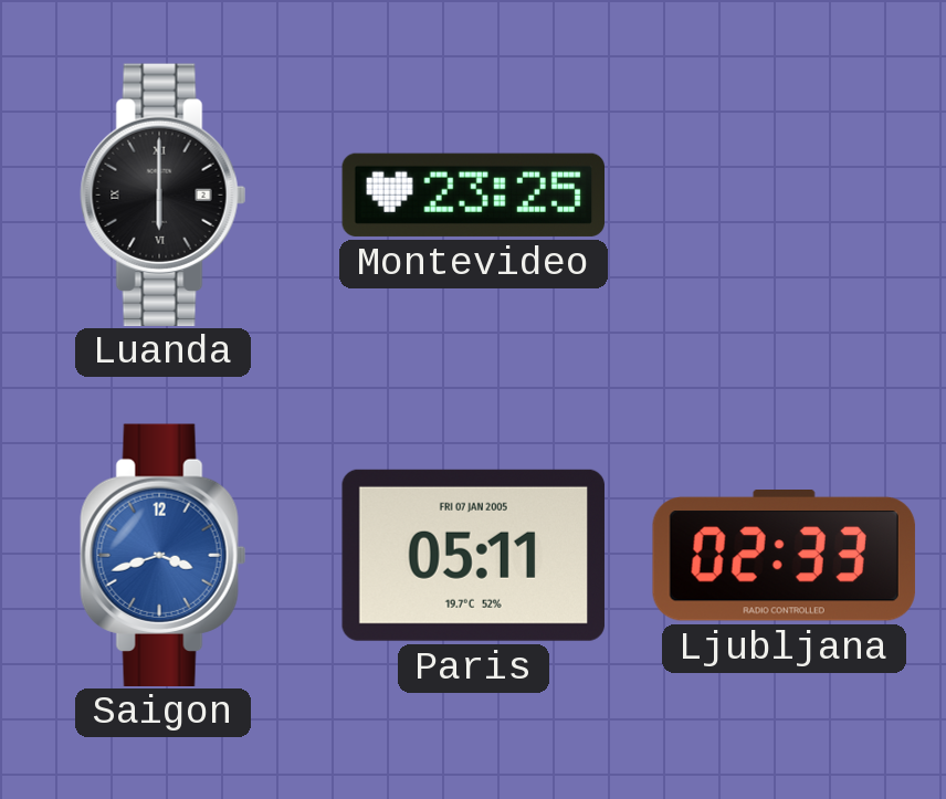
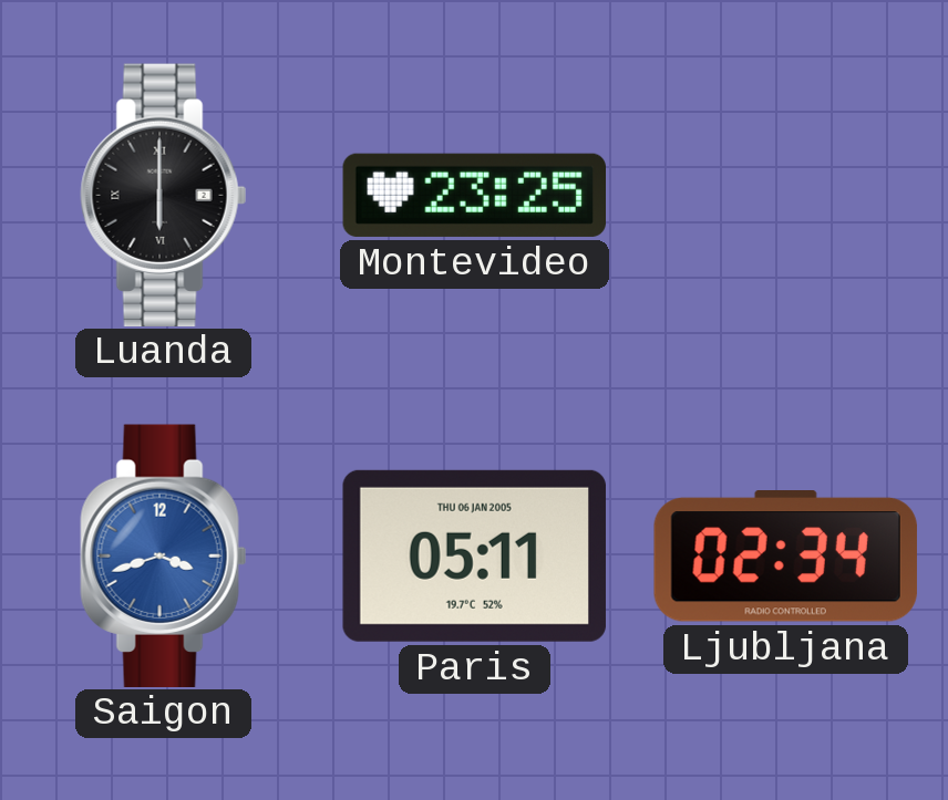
Paris date: FRI 07 JAN 2005 -> THU 06 JAN 2005
Ljubljana: 02:33 -> 02:34
